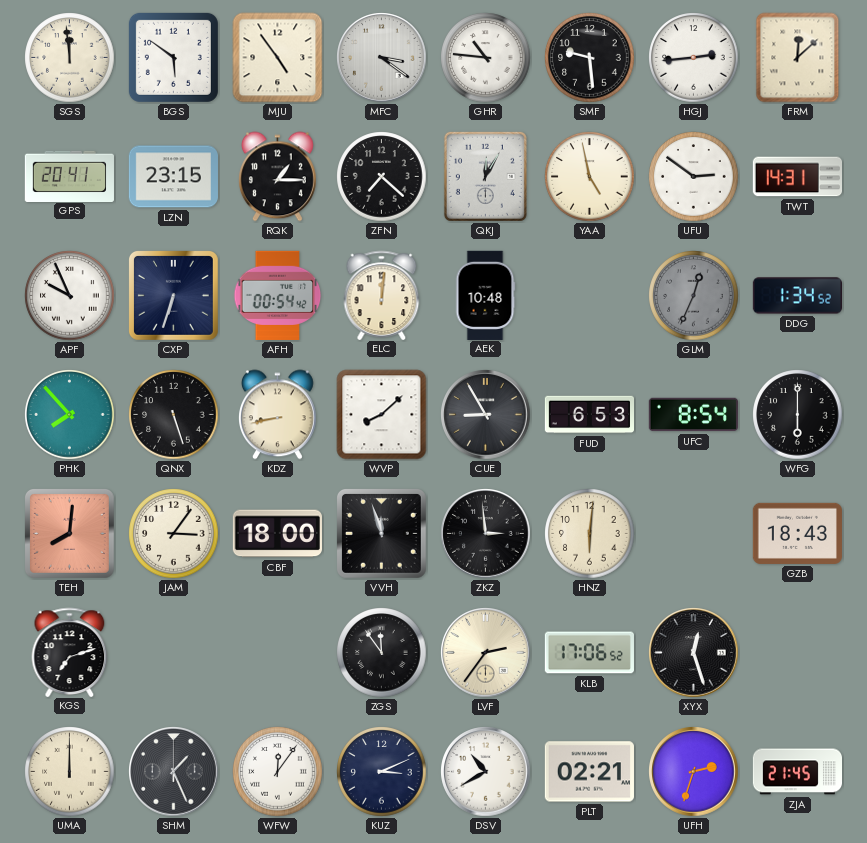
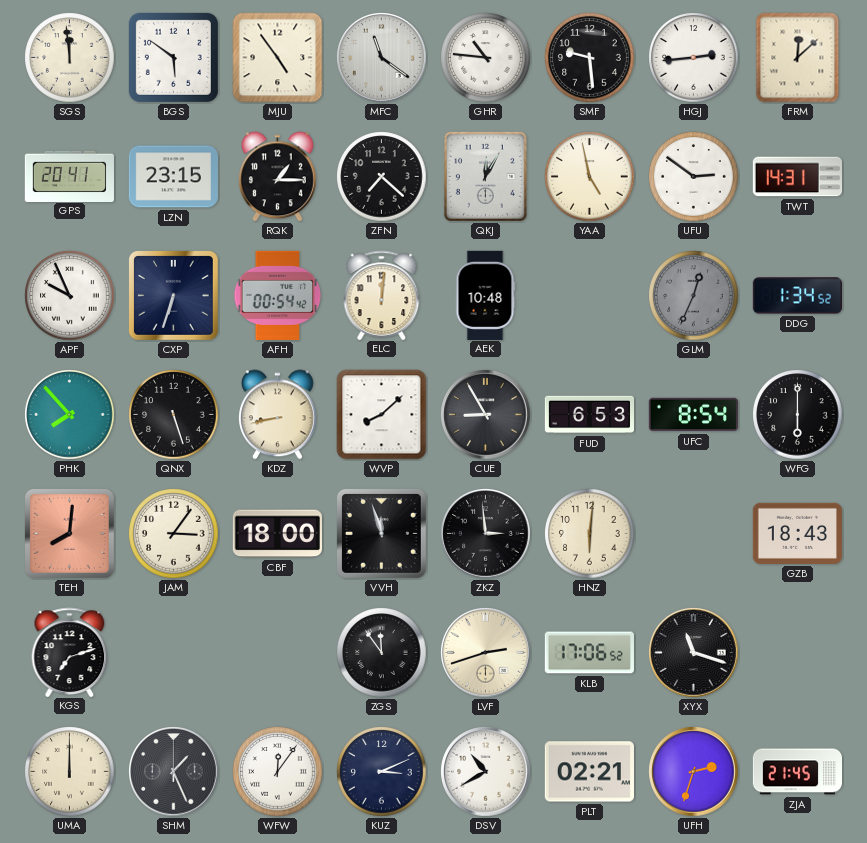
MFC: 3:21 -> 11:21
LVF: 2:36 -> 2:42
XYX: 12:27 -> 11:18
